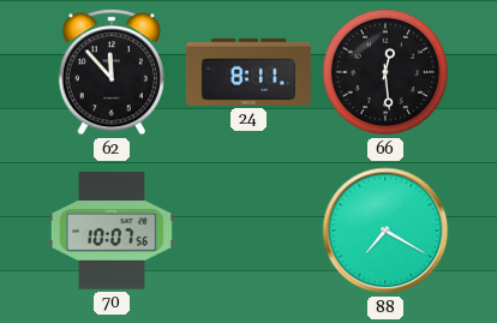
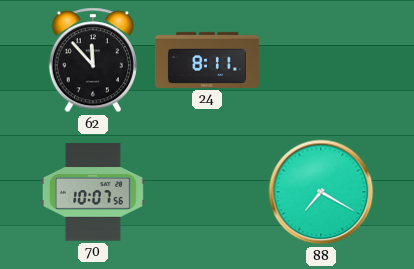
66: 12:29 -> none
